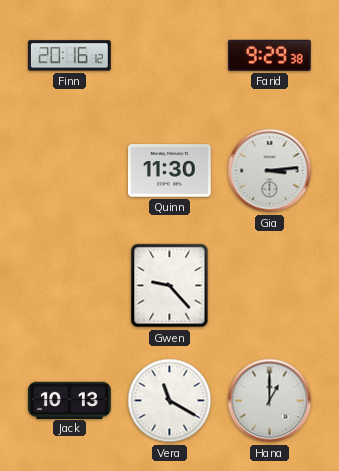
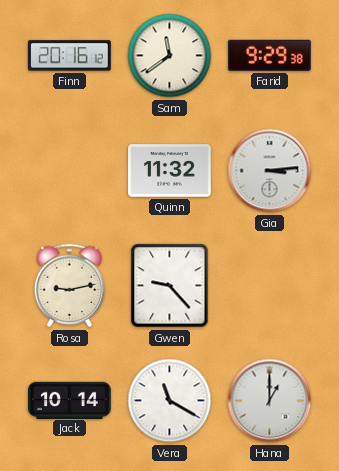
Sam: none -> 11:39
Quinn: 11:30 -> 11:32
Rosa: none -> 9:13
Jack: 10:13 -> 10:14
